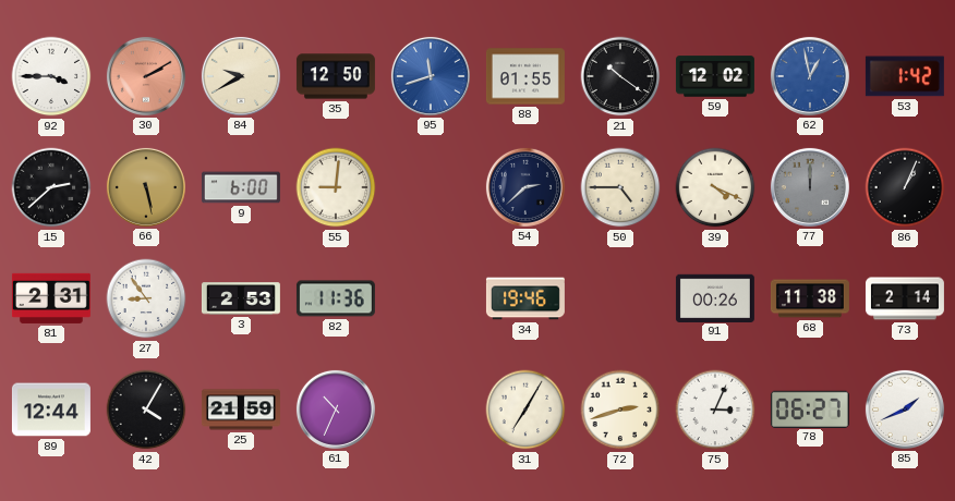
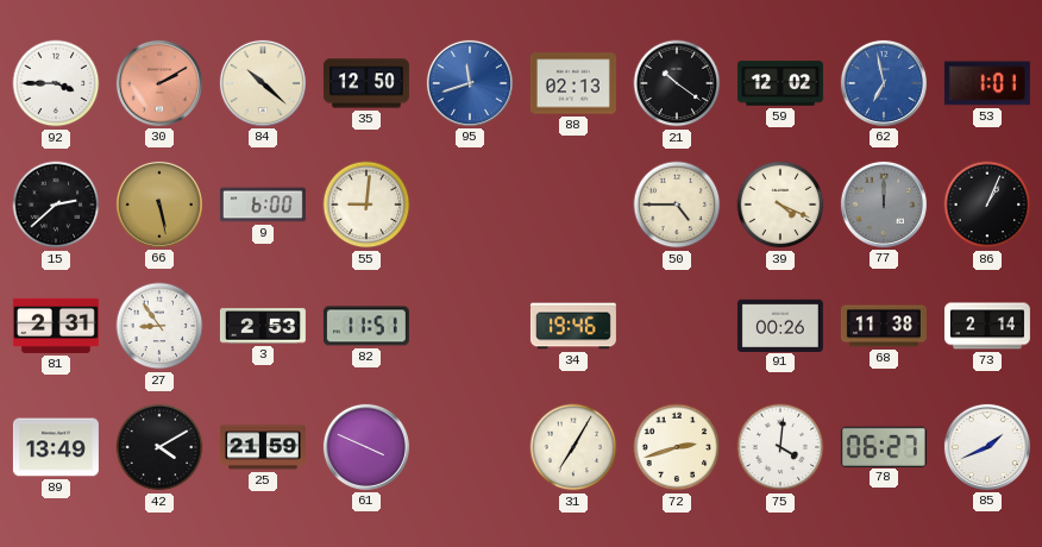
84: 9:40 -> 10:22
88: 01:55 -> 02:13
62: 12:58 -> 6:58
53: 1:42 -> 1:01
54: 2:38 -> none
82: 11:36 -> 11:51
89: 12:44 -> 13:49
42: 4:05 -> 4:10
61: 10:34 -> 3:49
75: 3:04 -> 4:01
